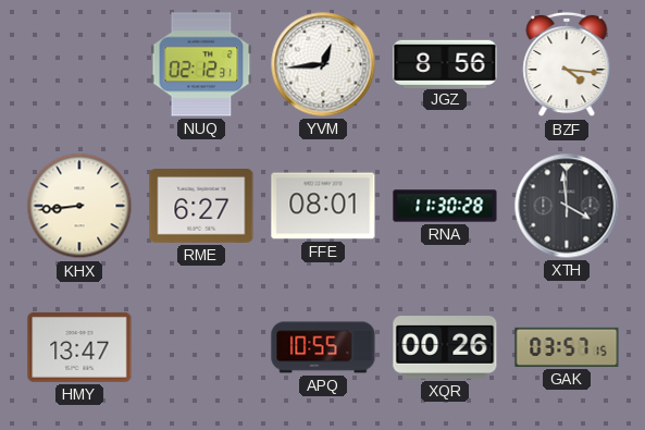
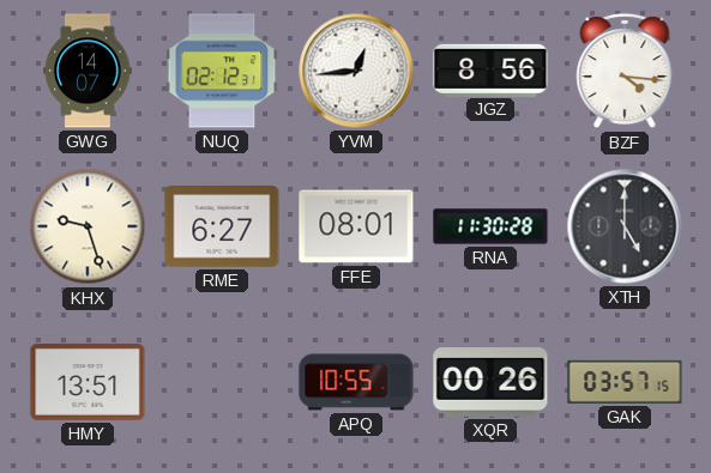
GWG: none -> 14:07
KHX: 8:44 -> 9:27
XTH: 3:59 -> 5:00
HMY: 13:47 -> 13:51
